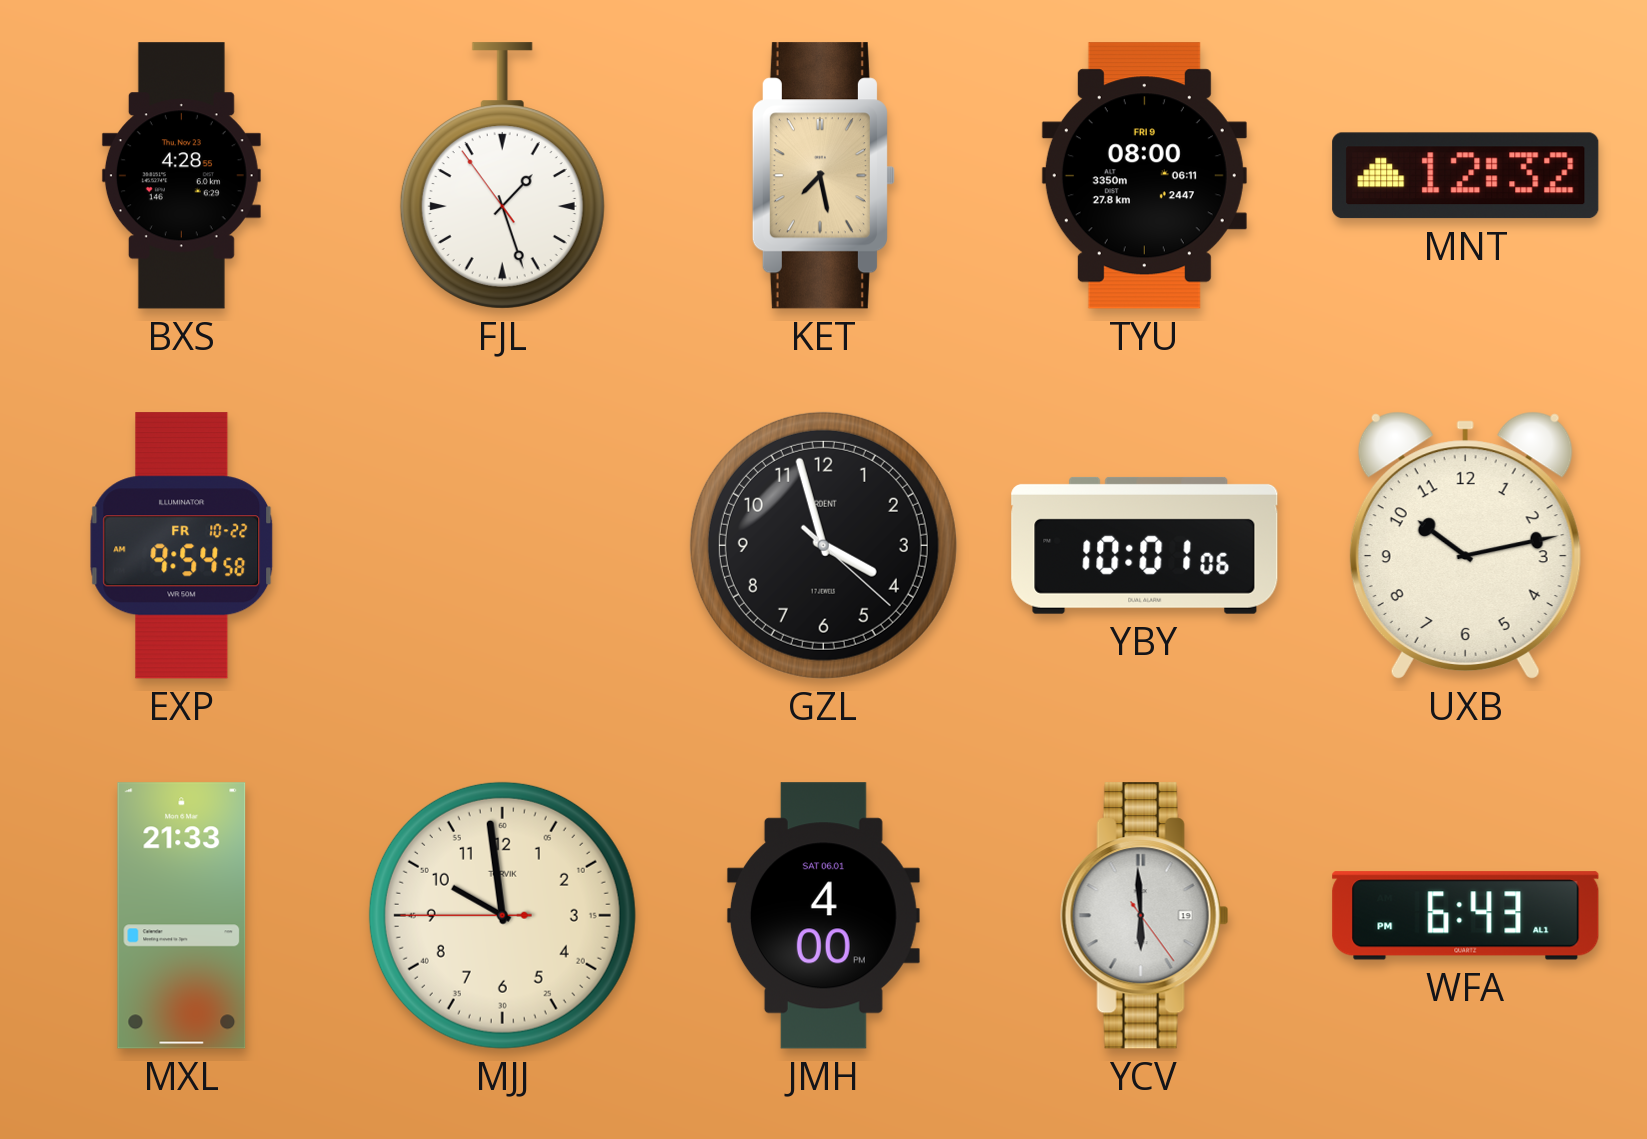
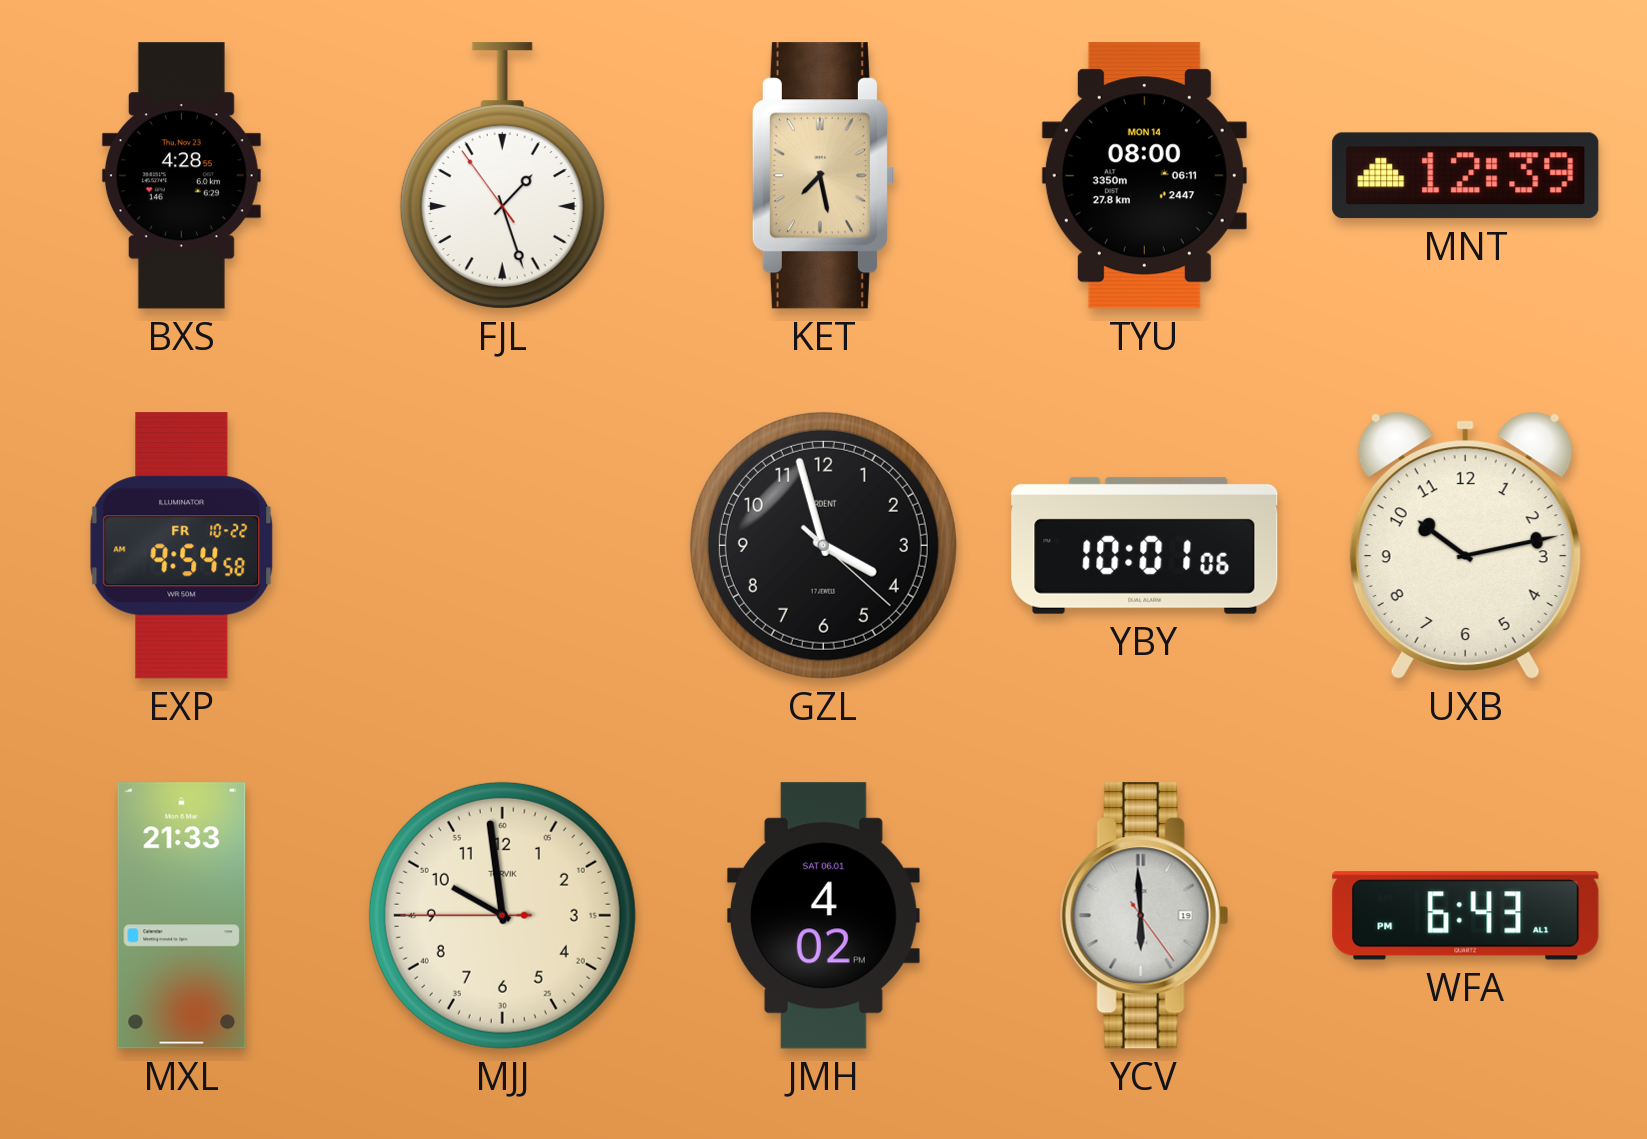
TYU date: FRI 9 -> MON 14
MNT: 12:32 -> 12:39
JMH: 4:00 -> 4:02
